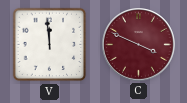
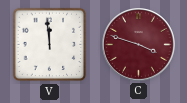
C: 3:49 -> 3:48
